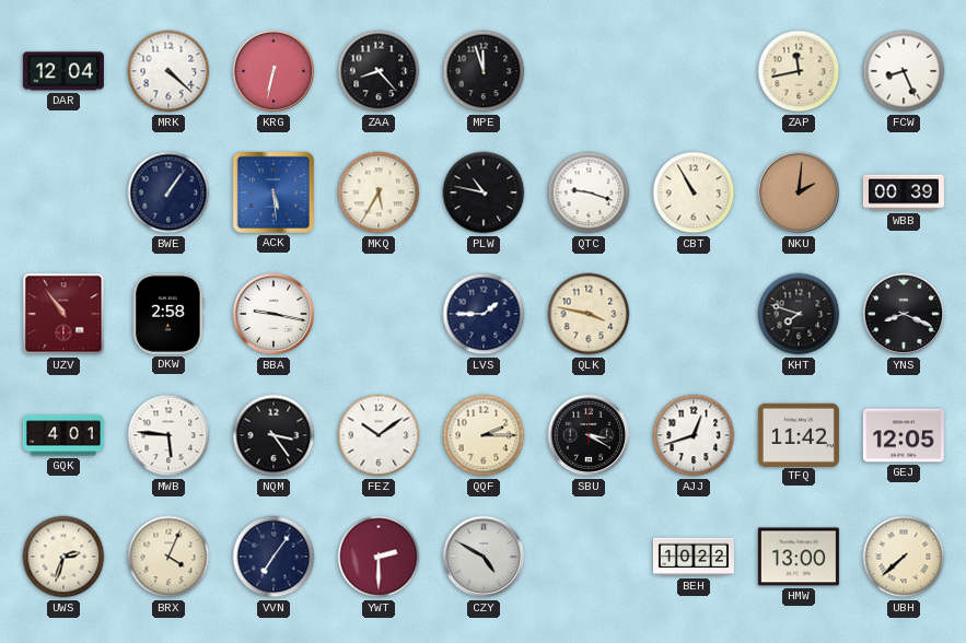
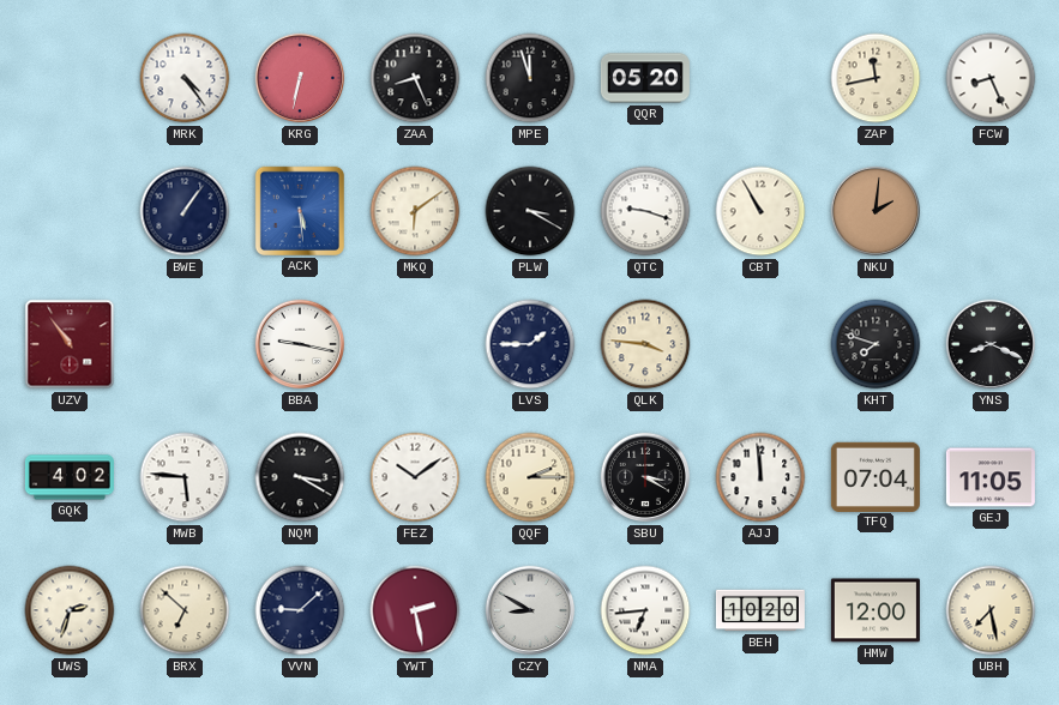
DAR: 12:04 -> none
MRK: 4:22 -> 4:24
ZAA: 8:23 -> 8:26
QQR: none -> 05:20
MKQ: 5:35 -> 6:09
PLW: 10:47 -> 3:20
WBB: 00:39 -> none
DKW: 2:58 -> none
QLK: 3:47 -> 3:46
GQK: 4:01 -> 4:02
NQM: 3:24 -> 3:20
AJJ: 12:42 -> 11:59
TFQ: 11:42 -> 07:04
GEJ: 12:05 -> 11:05
BRX: 4:04 -> 6:52
VVN: 7:06 -> 9:08
YWT: 2:30 -> 2:28
CZY: 4:50 -> 8:50
NMA: none -> 6:44
BEH: 10:22 -> 10:20
HMW: 13:00 -> 12:00
UBH: 7:38 -> 7:28
